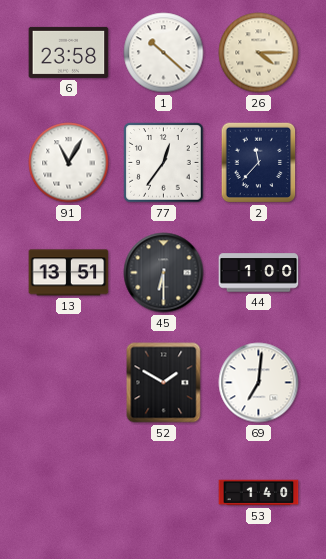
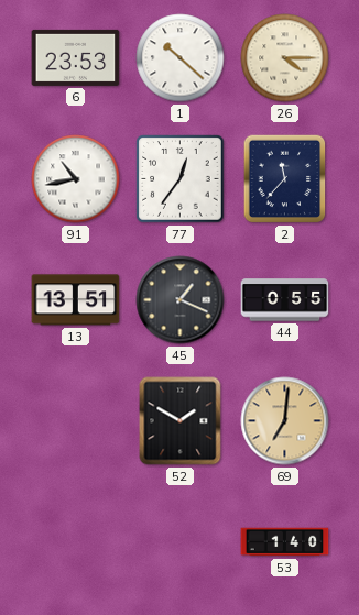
6: 23:58 -> 23:53
91: 11:05 -> 10:43
45: 6:30 -> 1:19
44: 1:00 -> 0:55
69 dial: white -> champagne
